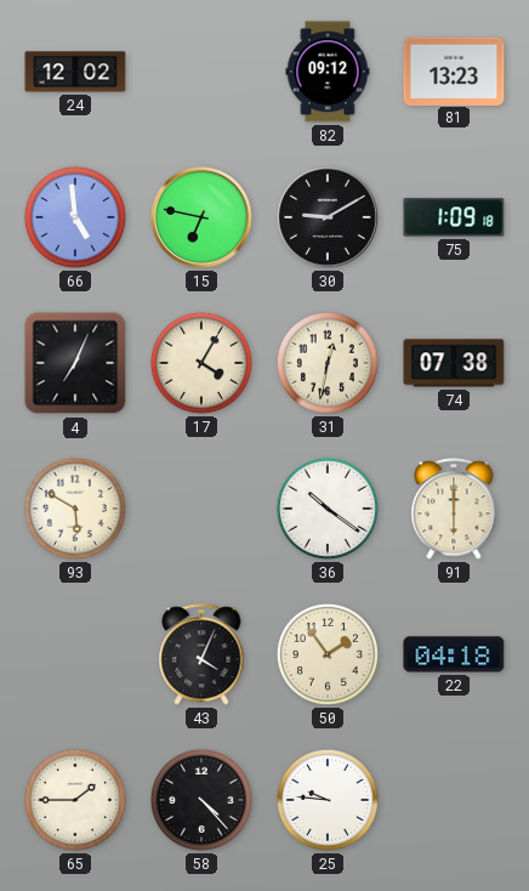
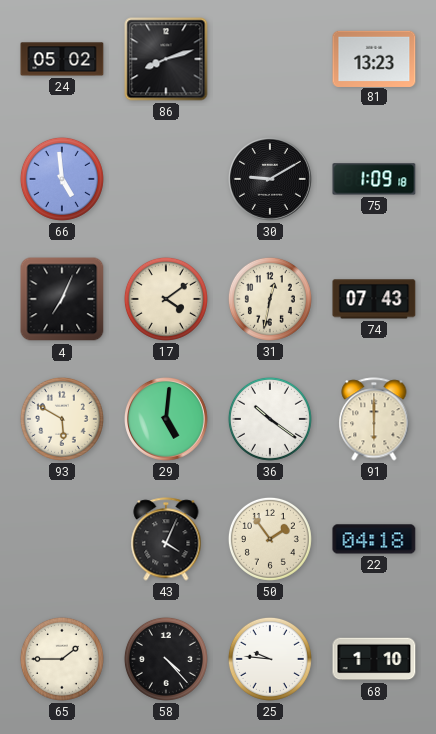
24: 12:02 -> 05:02
86: none -> 8:12
82: 09:12 -> none
15: 6:47 -> none
17: 4:05 -> 4:09
74: 07:38 -> 07:43
29: none -> 5:01
68: none -> 1:10
